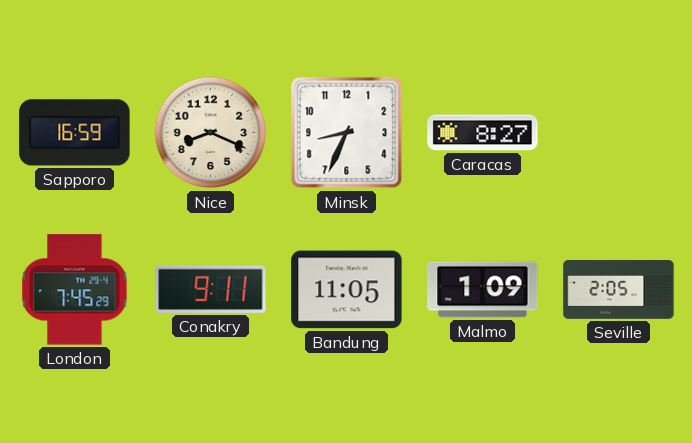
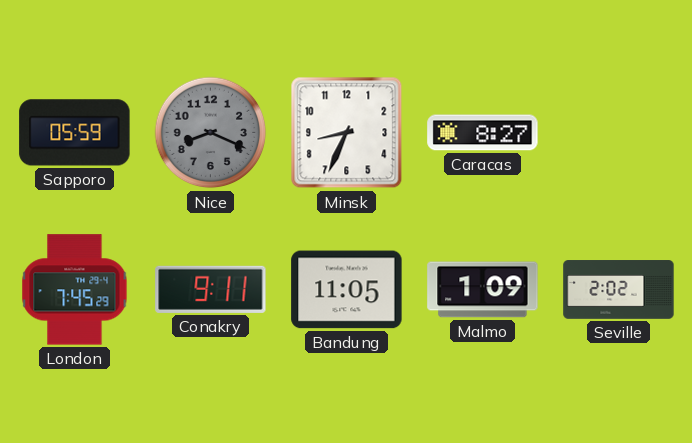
Sapporo: 16:59 -> 05:59
Nice dial: cream -> grey
Seville: 2:05 -> 2:02
